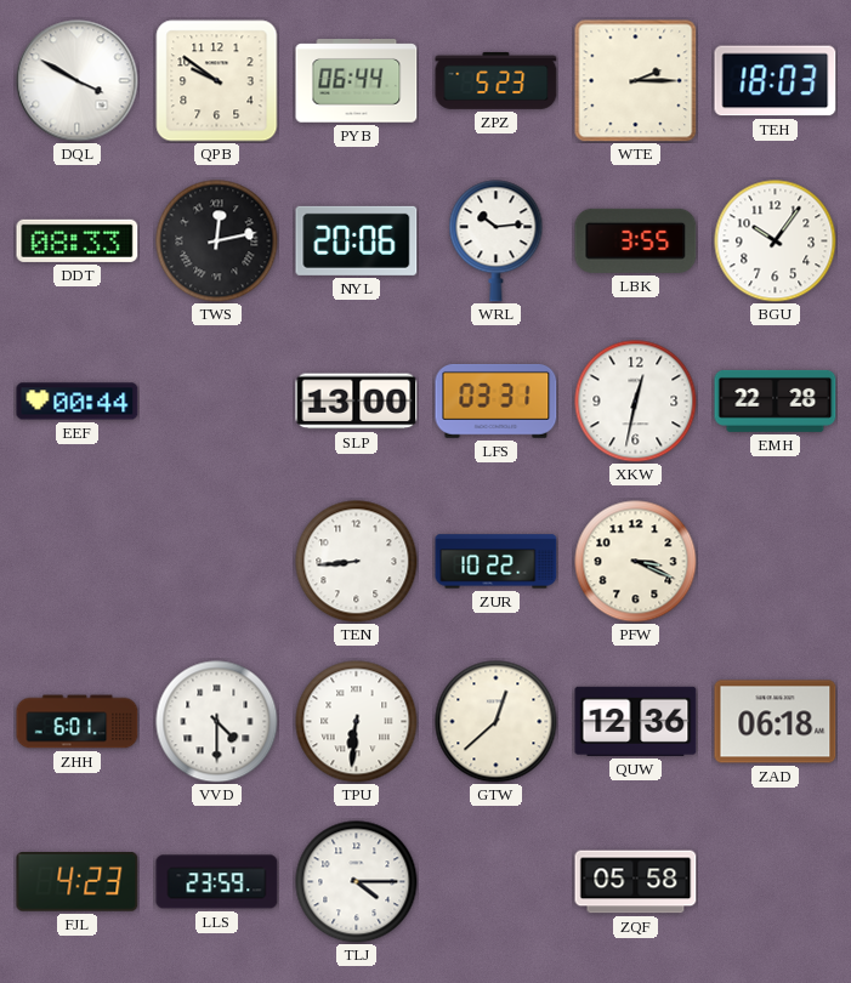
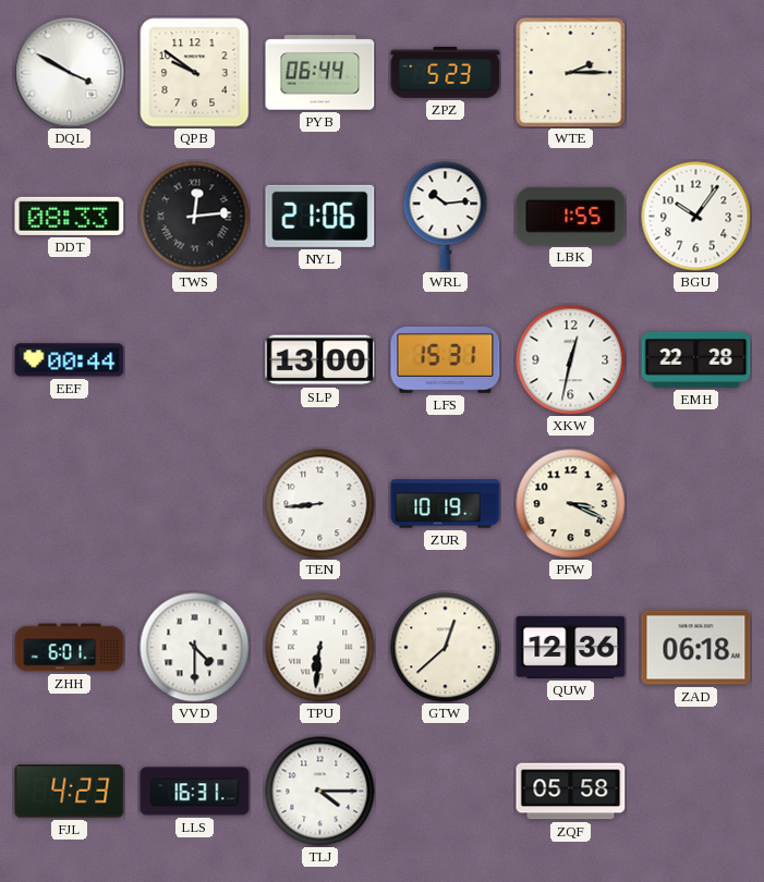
TEH: 18:03 -> none
TWS: 12:13 -> 12:14
NYL: 20:06 -> 21:06
LBK: 3:55 -> 1:55
LFS: 03:31 -> 15:31
ZUR: 10:22 -> 10:19
LLS: 23:59 -> 16:31
